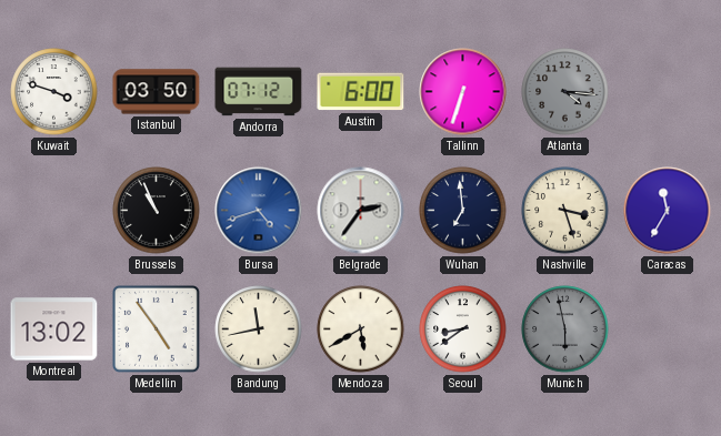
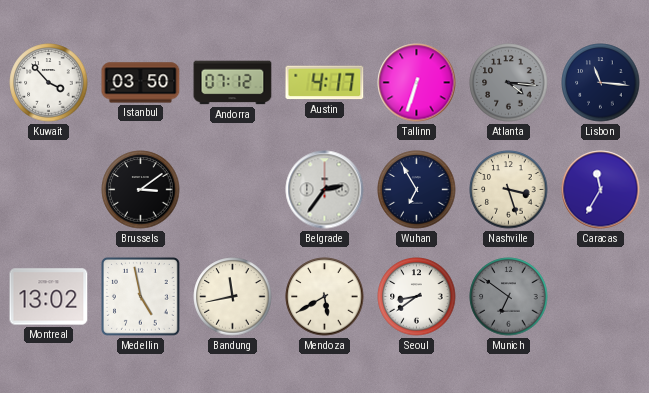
Kuwait: 3:48 -> 3:53
Austin: 6:00 -> 4:17
Lisbon: none -> 11:16
Brussels: 10:56 -> 3:09
Bursa: 4:42 -> none
Wuhan: 6:59 -> 6:55
Medellin: 4:54 -> 4:58
Munich: 5:58 -> 6:51
